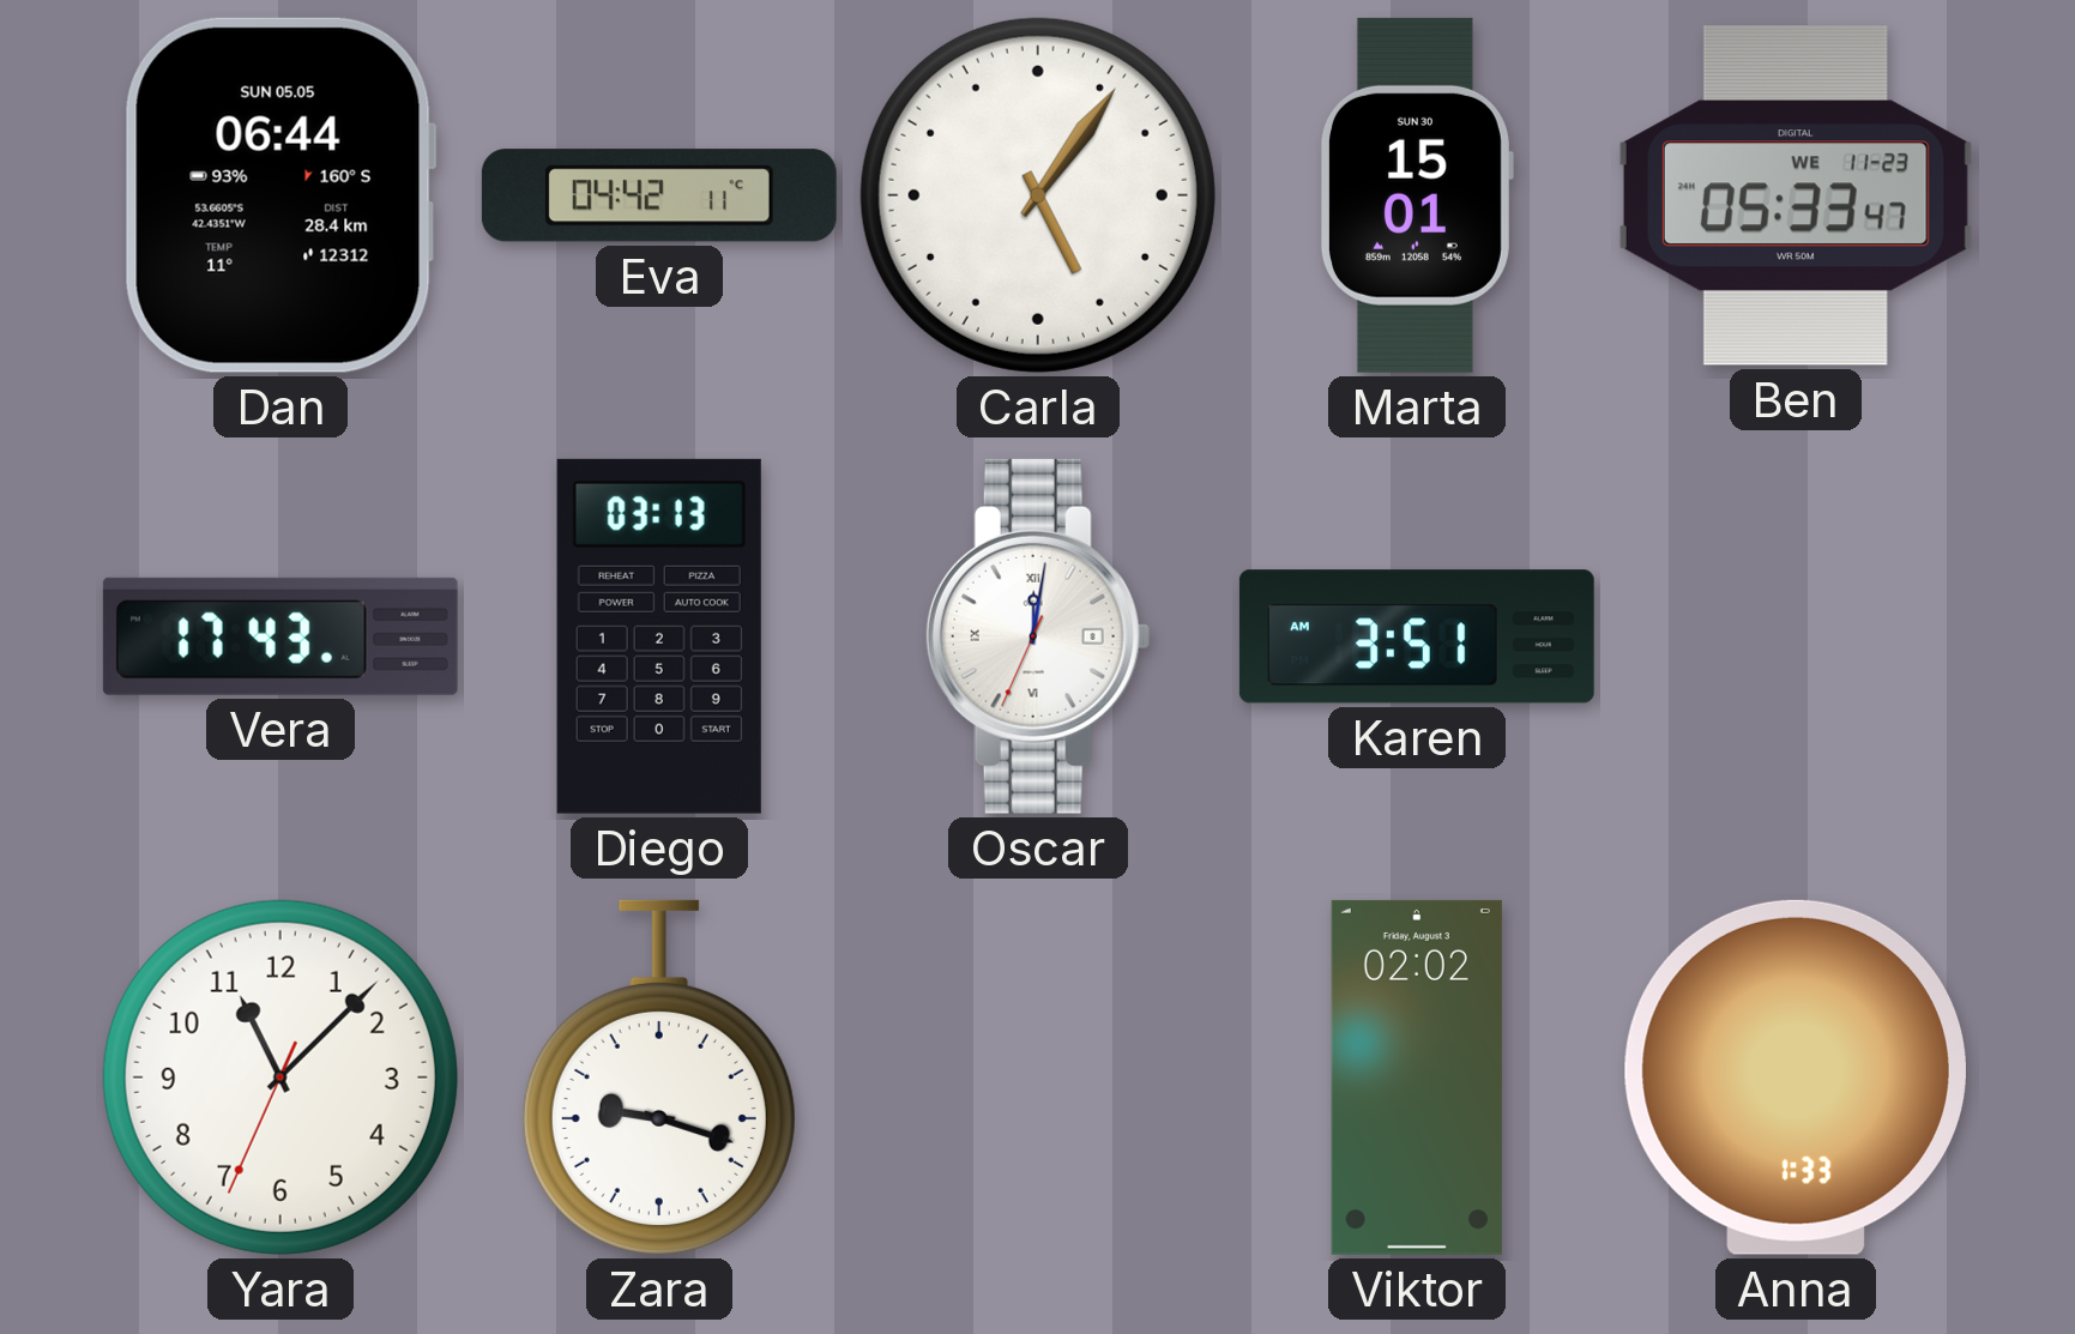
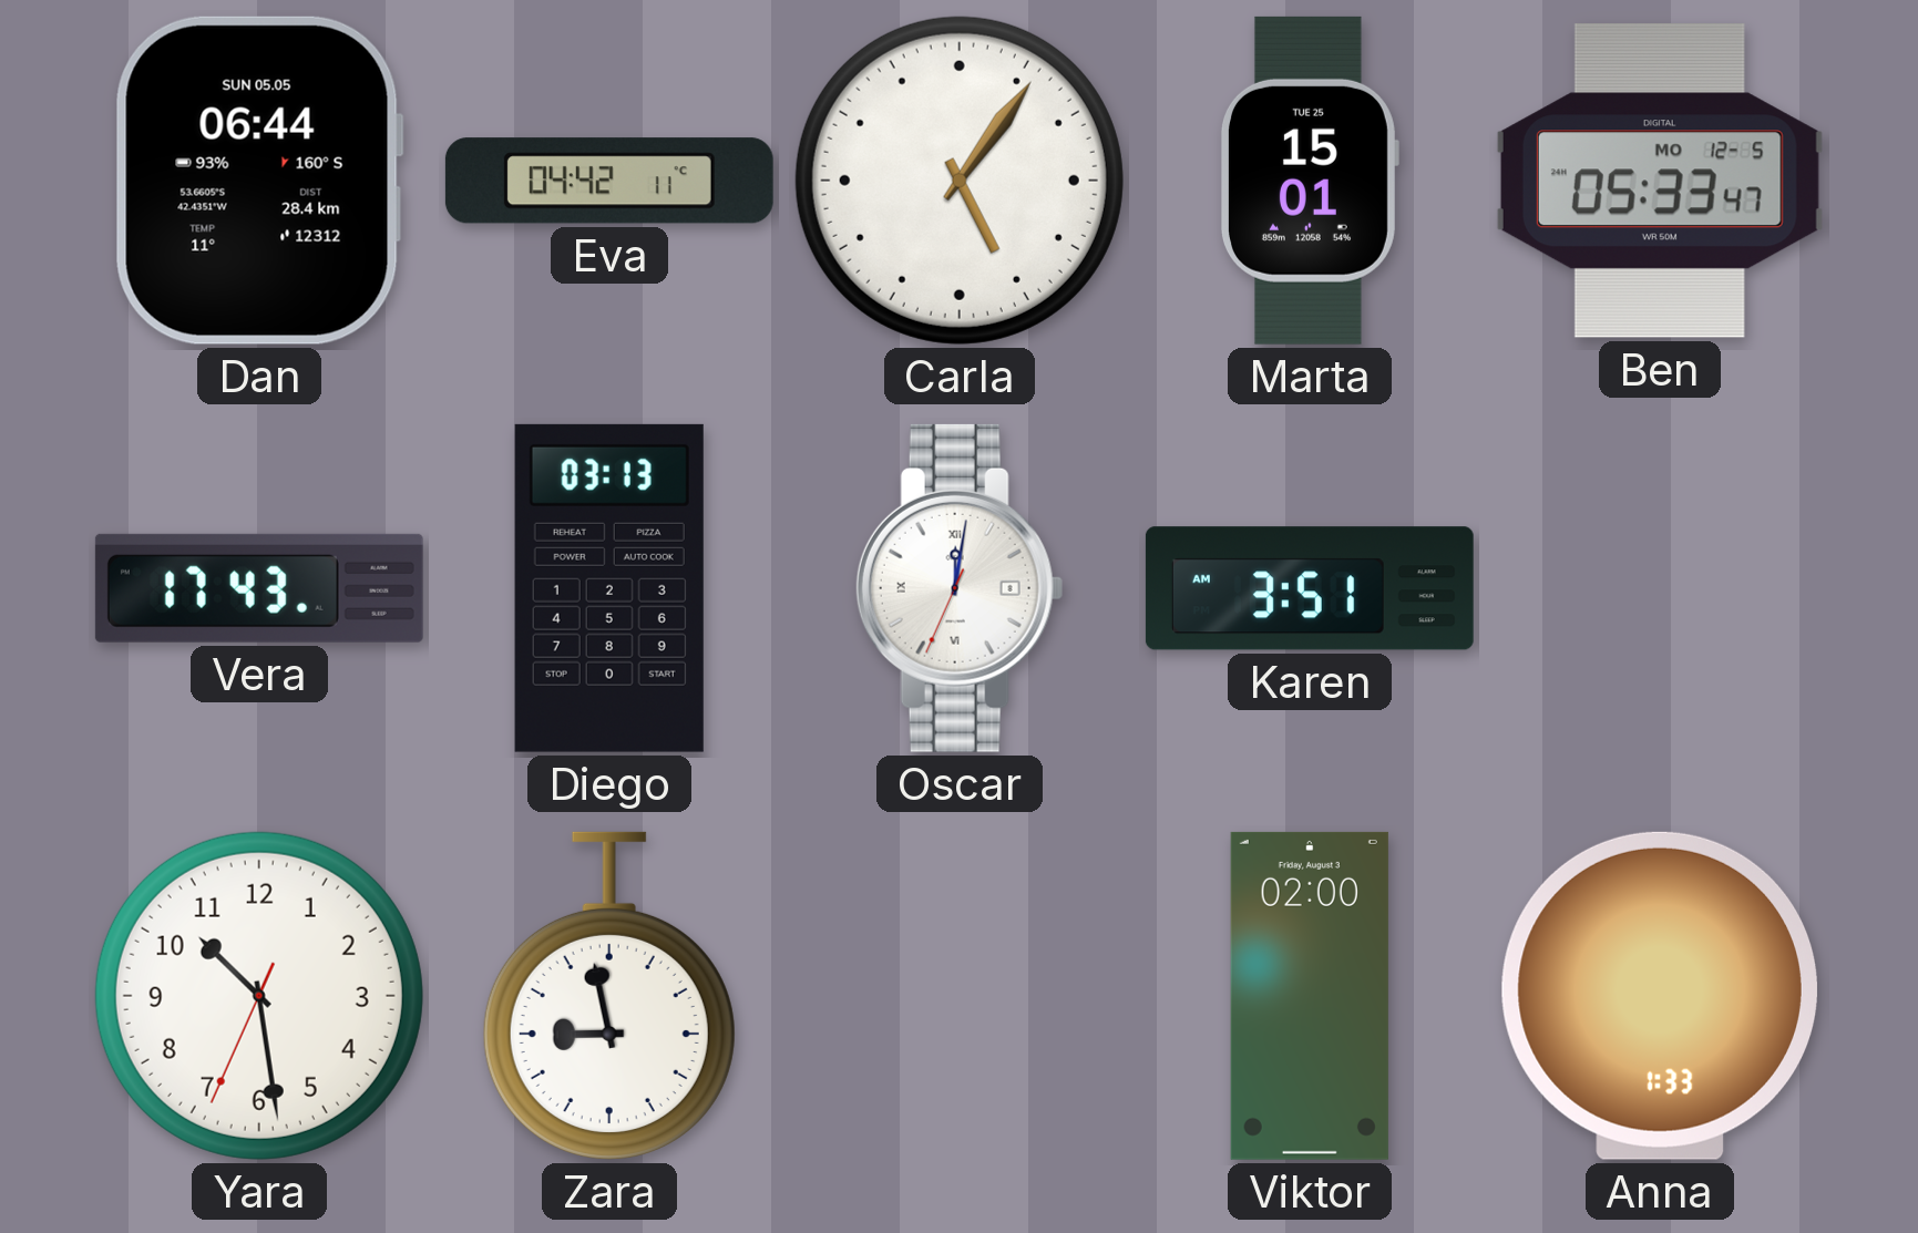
Marta date: SUN 30 -> TUE 25
Ben date: WE 11-23 -> MO 12-5
Yara: 11:07 -> 10:28
Zara: 9:18 -> 8:58
Viktor: 02:02 -> 02:00
